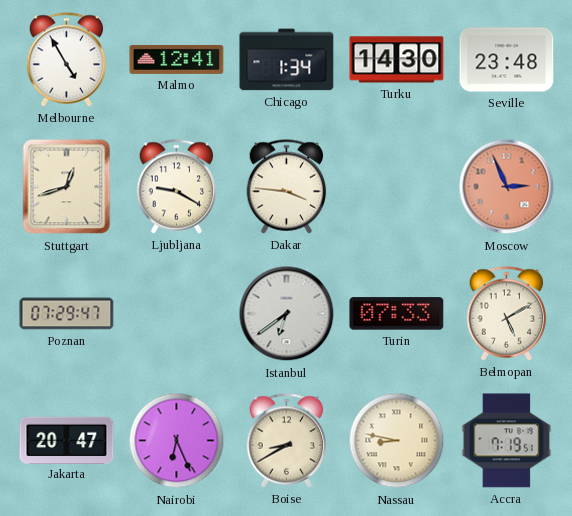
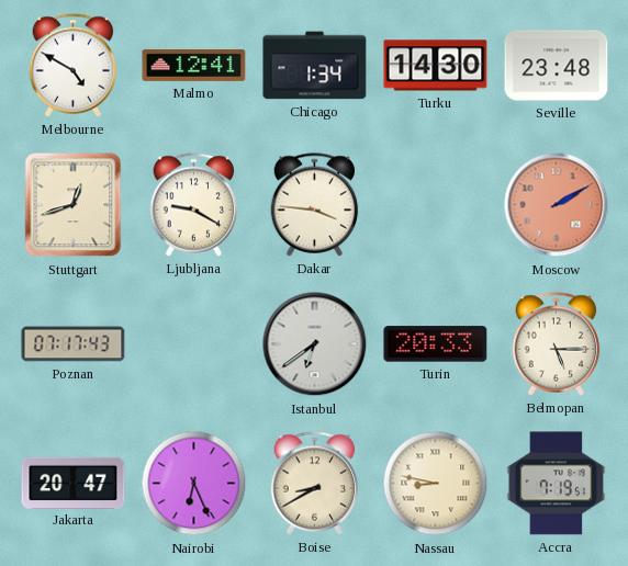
Melbourne: 4:55 -> 4:50
Moscow: 2:56 -> 2:10
Poznan: 07:29 -> 07:17
Turin: 07:33 -> 20:33
Belmopan: 5:10 -> 5:15
